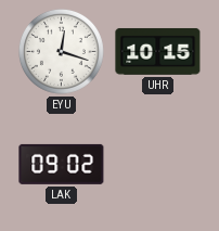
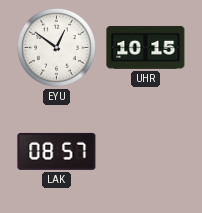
EYU: 12:18 -> 12:51
LAK: 09:02 -> 08:57
